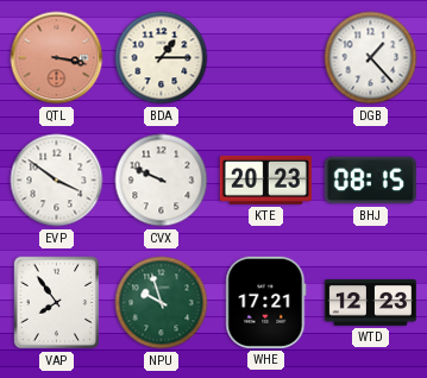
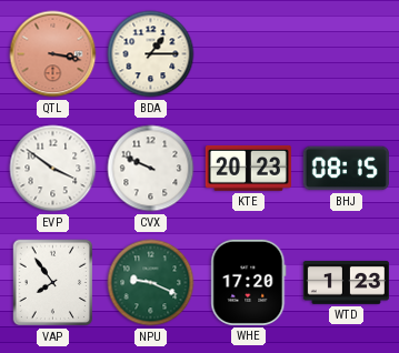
DGB: 1:23 -> none
NPU: 9:57 -> 9:19
WHE: 17:21 -> 17:20
WTD: 12:23 -> 1:23
